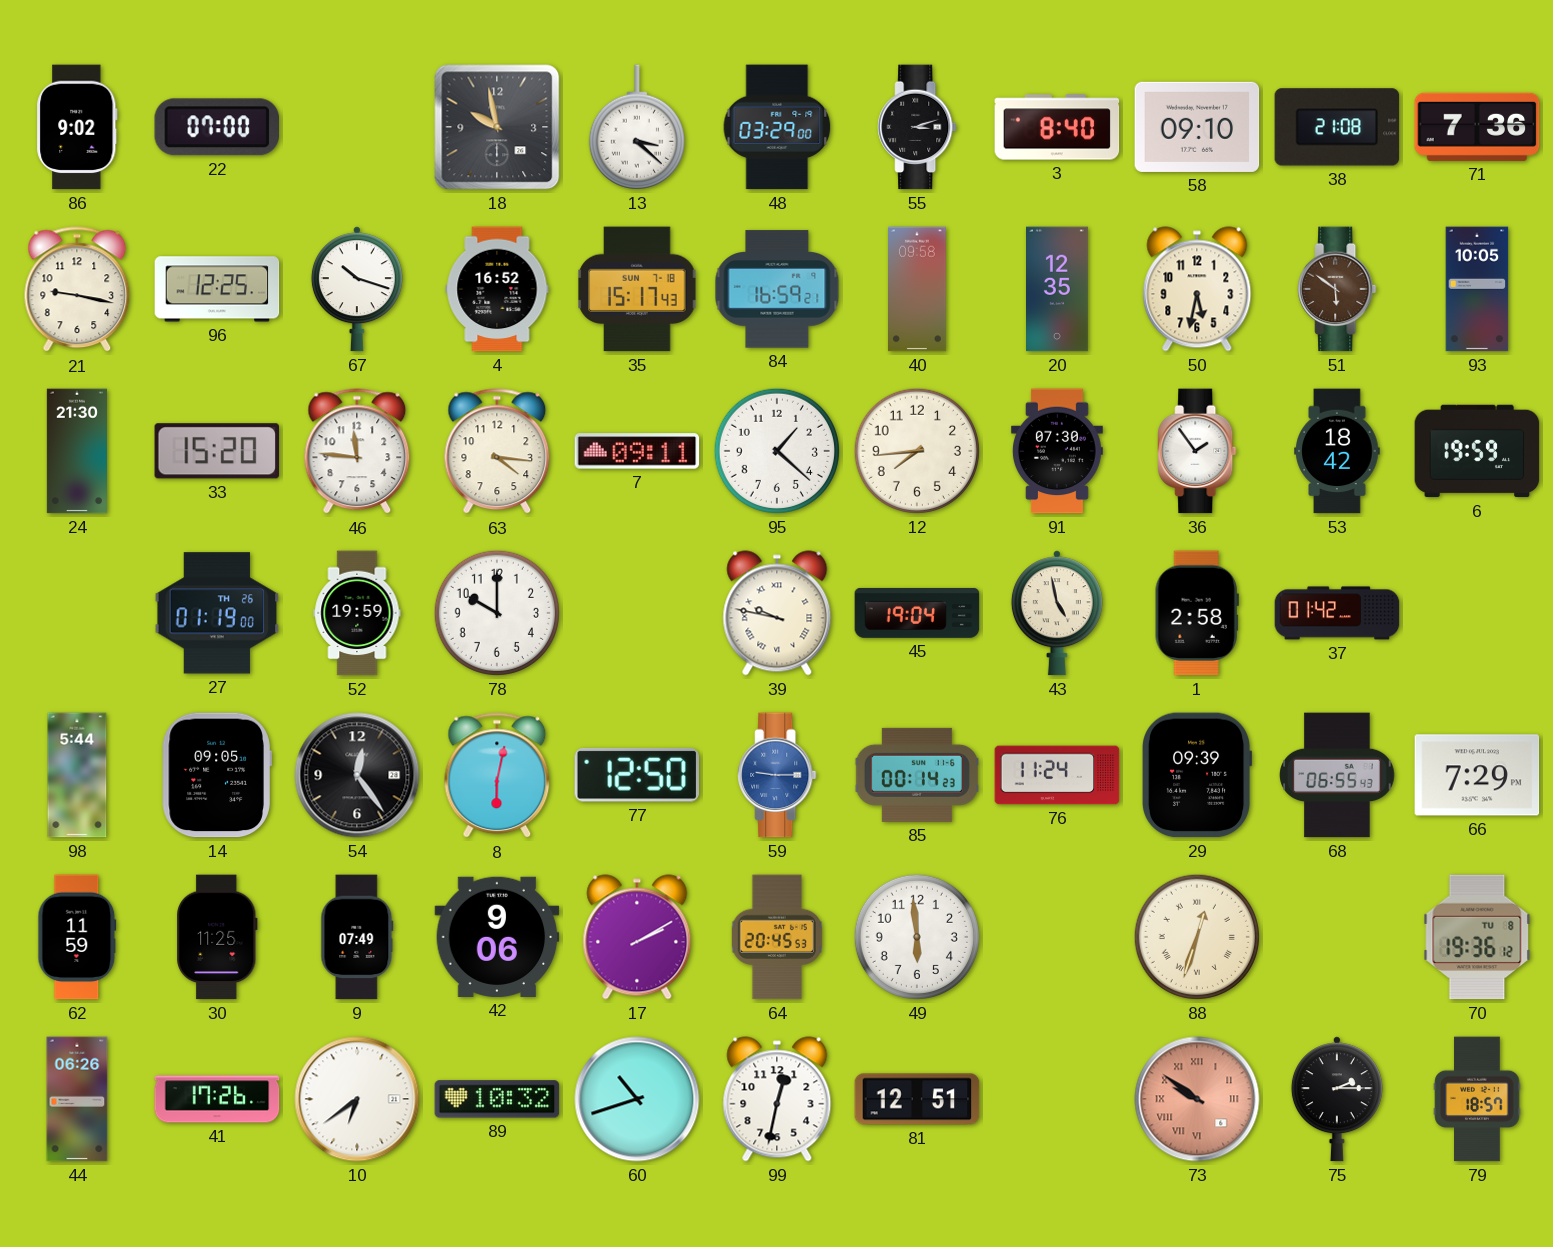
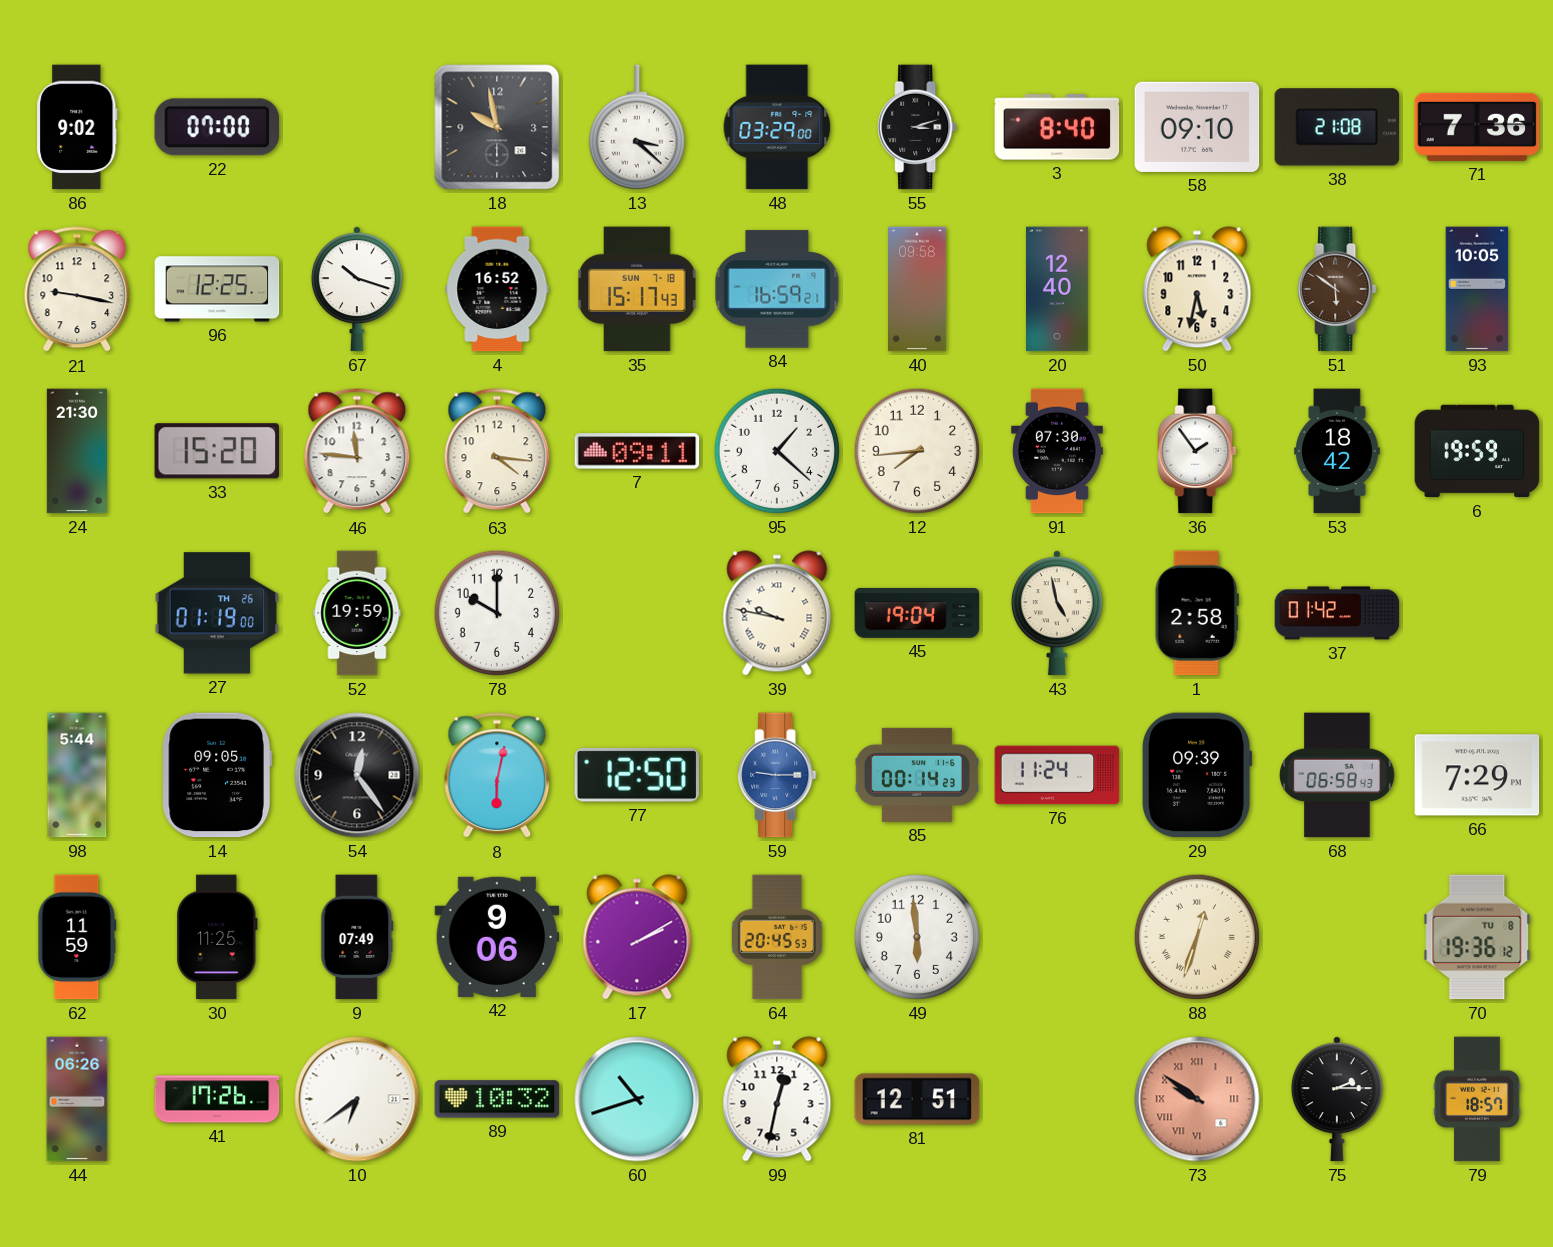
20: 12:35 -> 12:40
68: 06:55 -> 06:58
